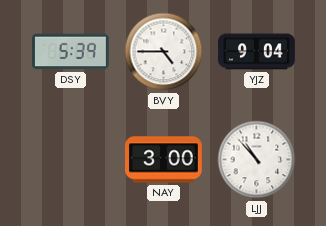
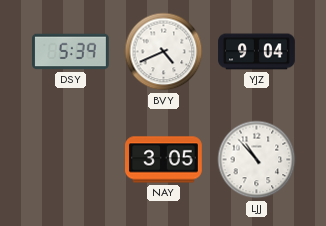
BVY: 4:45 -> 4:41
NAY: 3:00 -> 3:05
